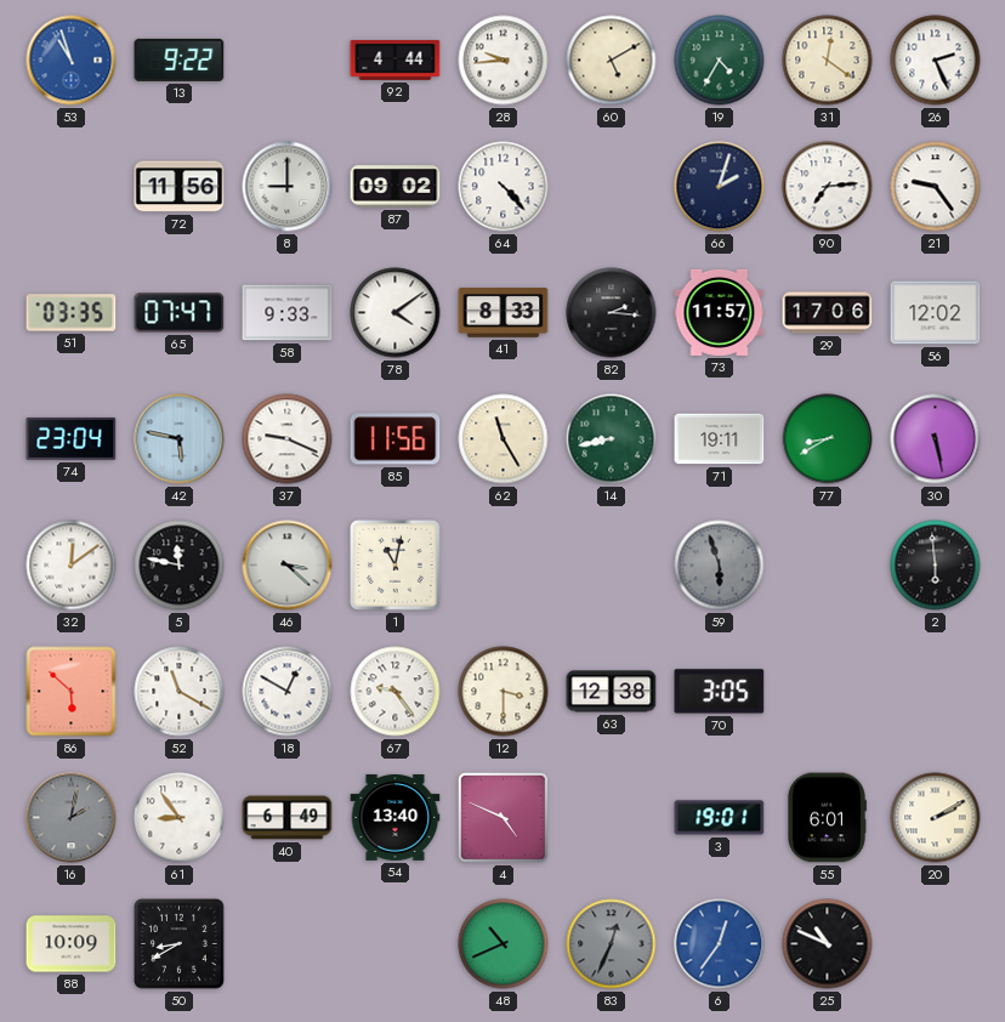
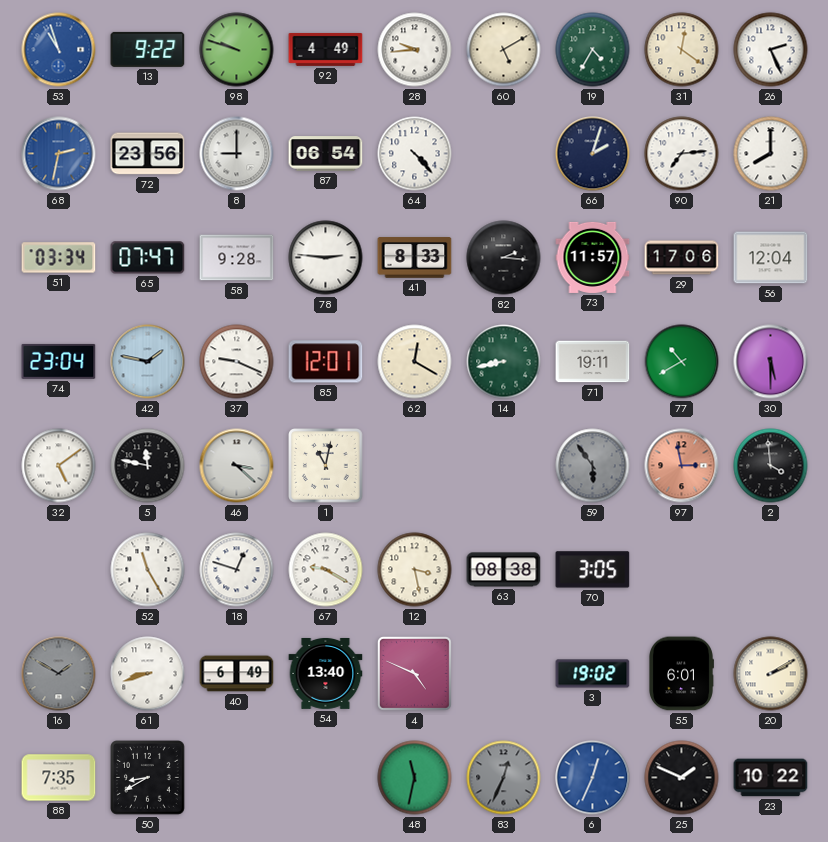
98: none -> 9:48
92: 4:44 -> 4:49
68: none -> 2:32
72: 11:56 -> 23:56
87: 09:02 -> 06:54
21: 9:24 -> 8:00
51: 03:35 -> 03:34
58: 9:33 -> 9:28
78: 4:09 -> 2:46
56: 12:02 -> 12:04
42: 5:47 -> 1:47
85: 11:56 -> 12:01
62: 11:25 -> 12:20
77: 8:40 -> 10:40
30: 5:28 -> 5:30
32: 12:09 -> 5:09
59: 5:57 -> 5:54
97: none -> 2:58
2: 5:59 -> 3:59
86: 5:52 -> none
52: 11:20 -> 11:25
18: 12:50 -> 12:48
67: 9:24 -> 9:20
12: 3:30 -> 3:28
63: 12:38 -> 08:38
16: 2:02 -> 1:50
61: 8:54 -> 8:42
3: 19:01 -> 19:02
88: 10:09 -> 7:35
48: 10:41 -> 11:32
6: 12:36 -> 12:34
25: 10:49 -> 1:49
23: none -> 10:22
